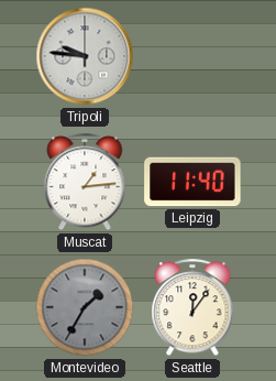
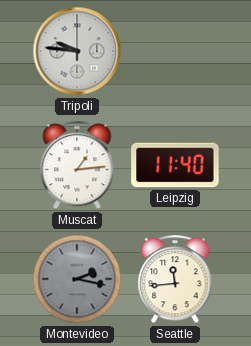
Montevideo: 1:35 -> 2:17
Seattle: 12:06 -> 11:44
